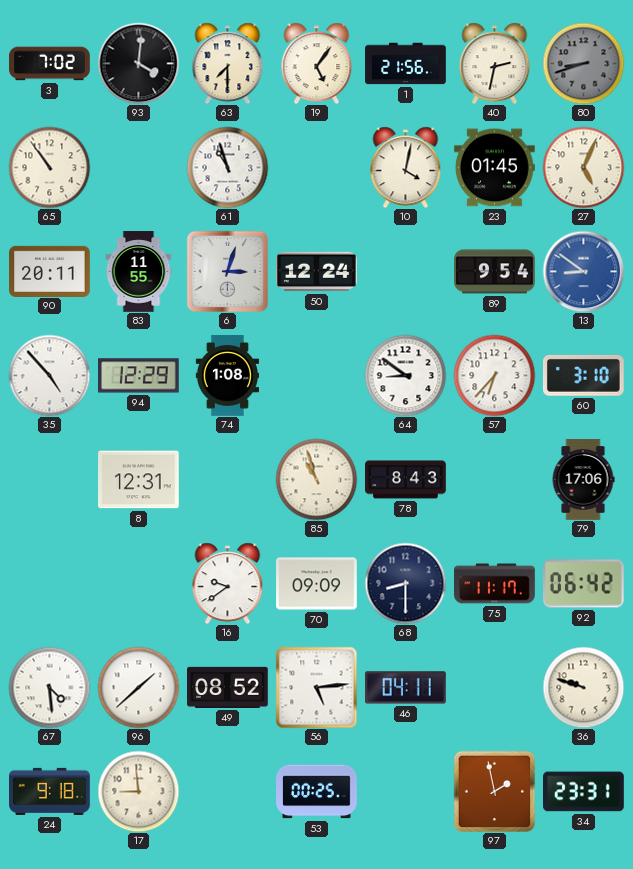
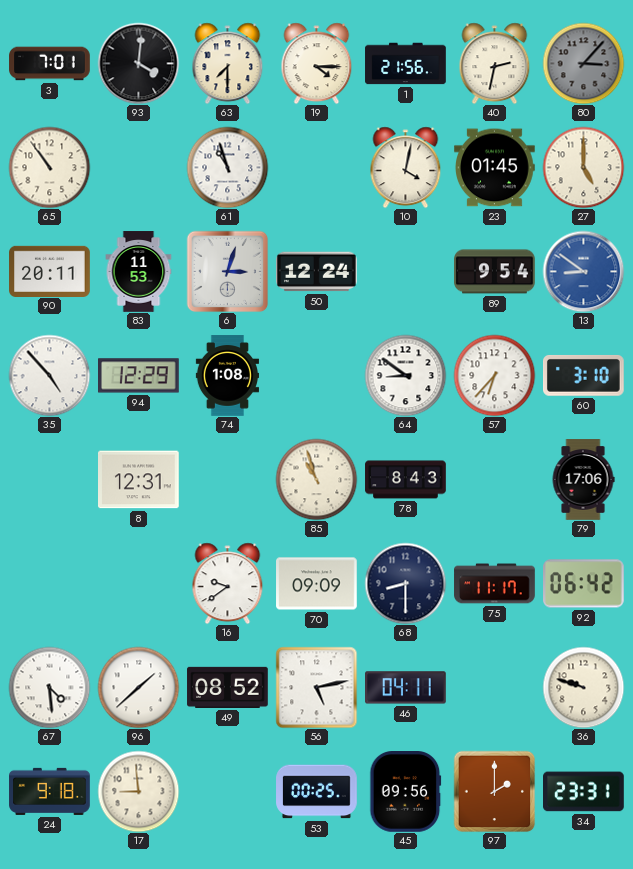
3: 7:02 -> 7:01
19: 5:06 -> 4:15
80: 8:42 -> 3:07
27: 5:04 -> 5:00
83: 11:55 -> 11:53
56: 5:14 -> 5:13
45: none -> 09:56
97: 1:58 -> 2:00
